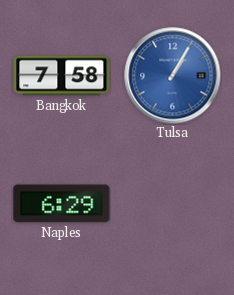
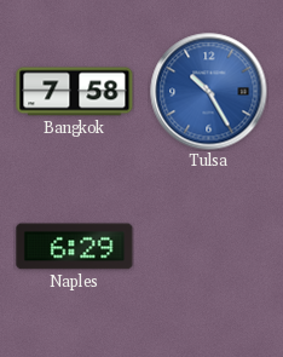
Tulsa: 1:05 -> 10:25
